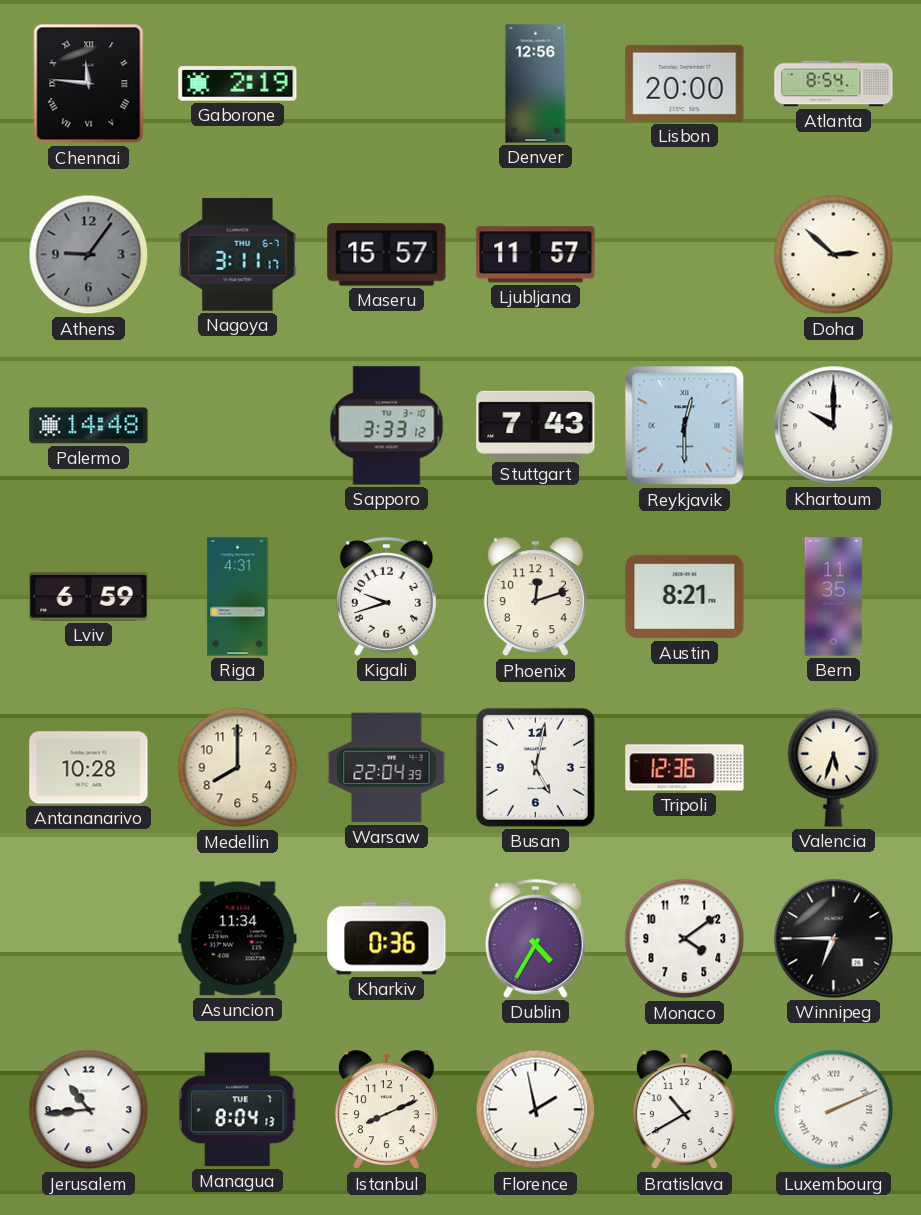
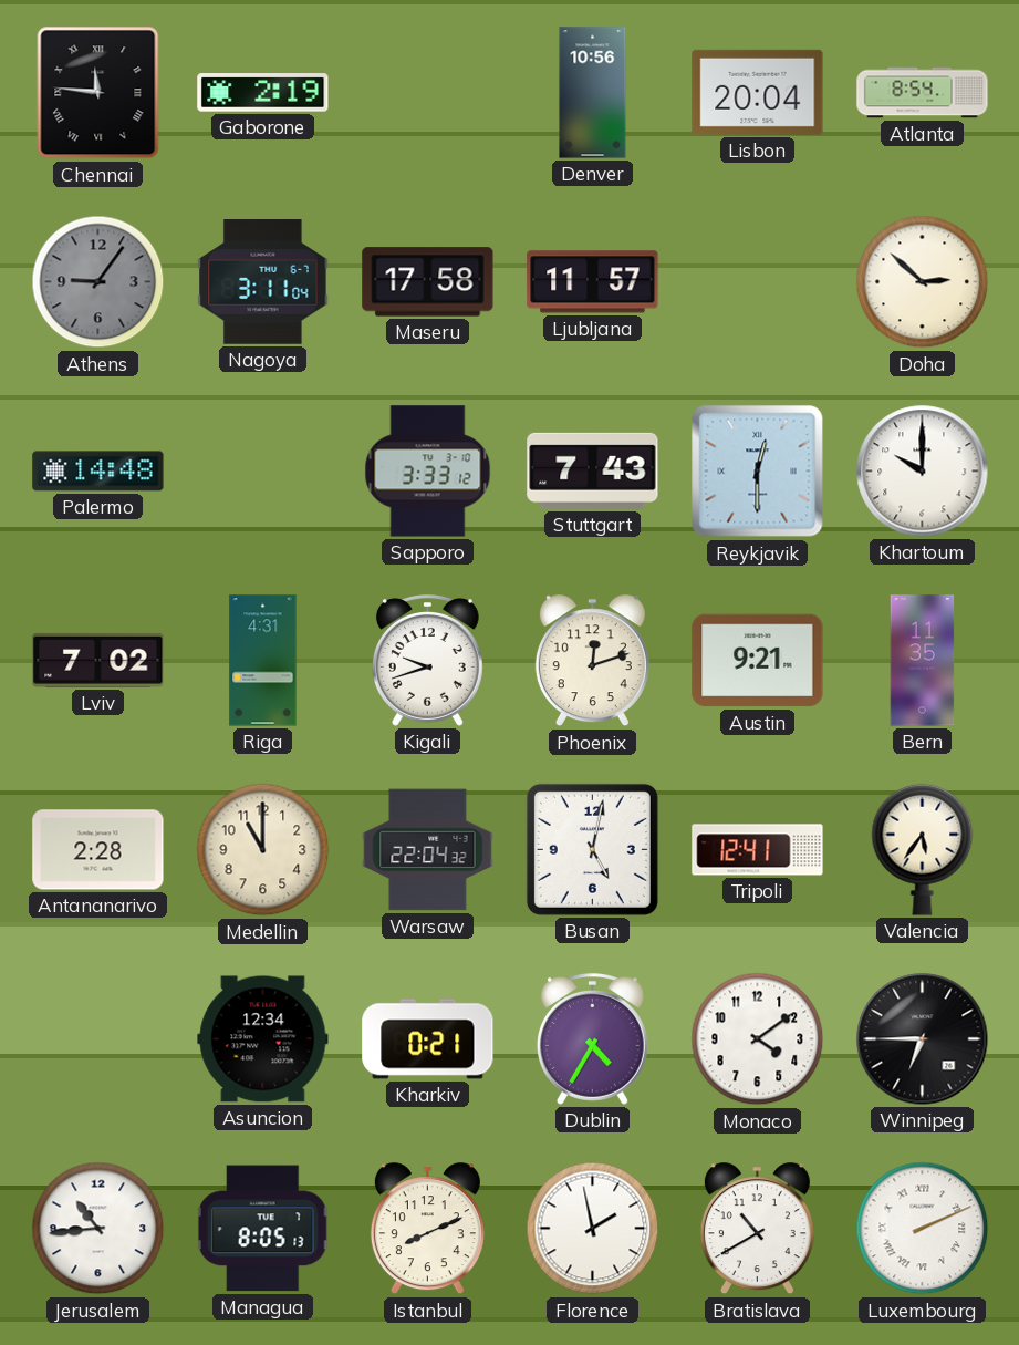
Denver: 12:56 -> 10:56
Lisbon: 20:00 -> 20:04
Nagoya: 3:11:17 -> 3:11:04
Maseru: 15:57 -> 17:58
Lviv: 6:59 -> 7:02
Austin: 8:21 -> 9:21
Antananarivo: 10:28 -> 2:28
Medellin: 8:00 -> 11:00
Warsaw: 22:04:39 -> 22:04:32
Tripoli: 12:36 -> 12:41
Valencia: 5:33 -> 5:36
Asuncion: 11:34 -> 12:34
Kharkiv: 0:36 -> 0:21
Managua: 8:04 -> 8:05
